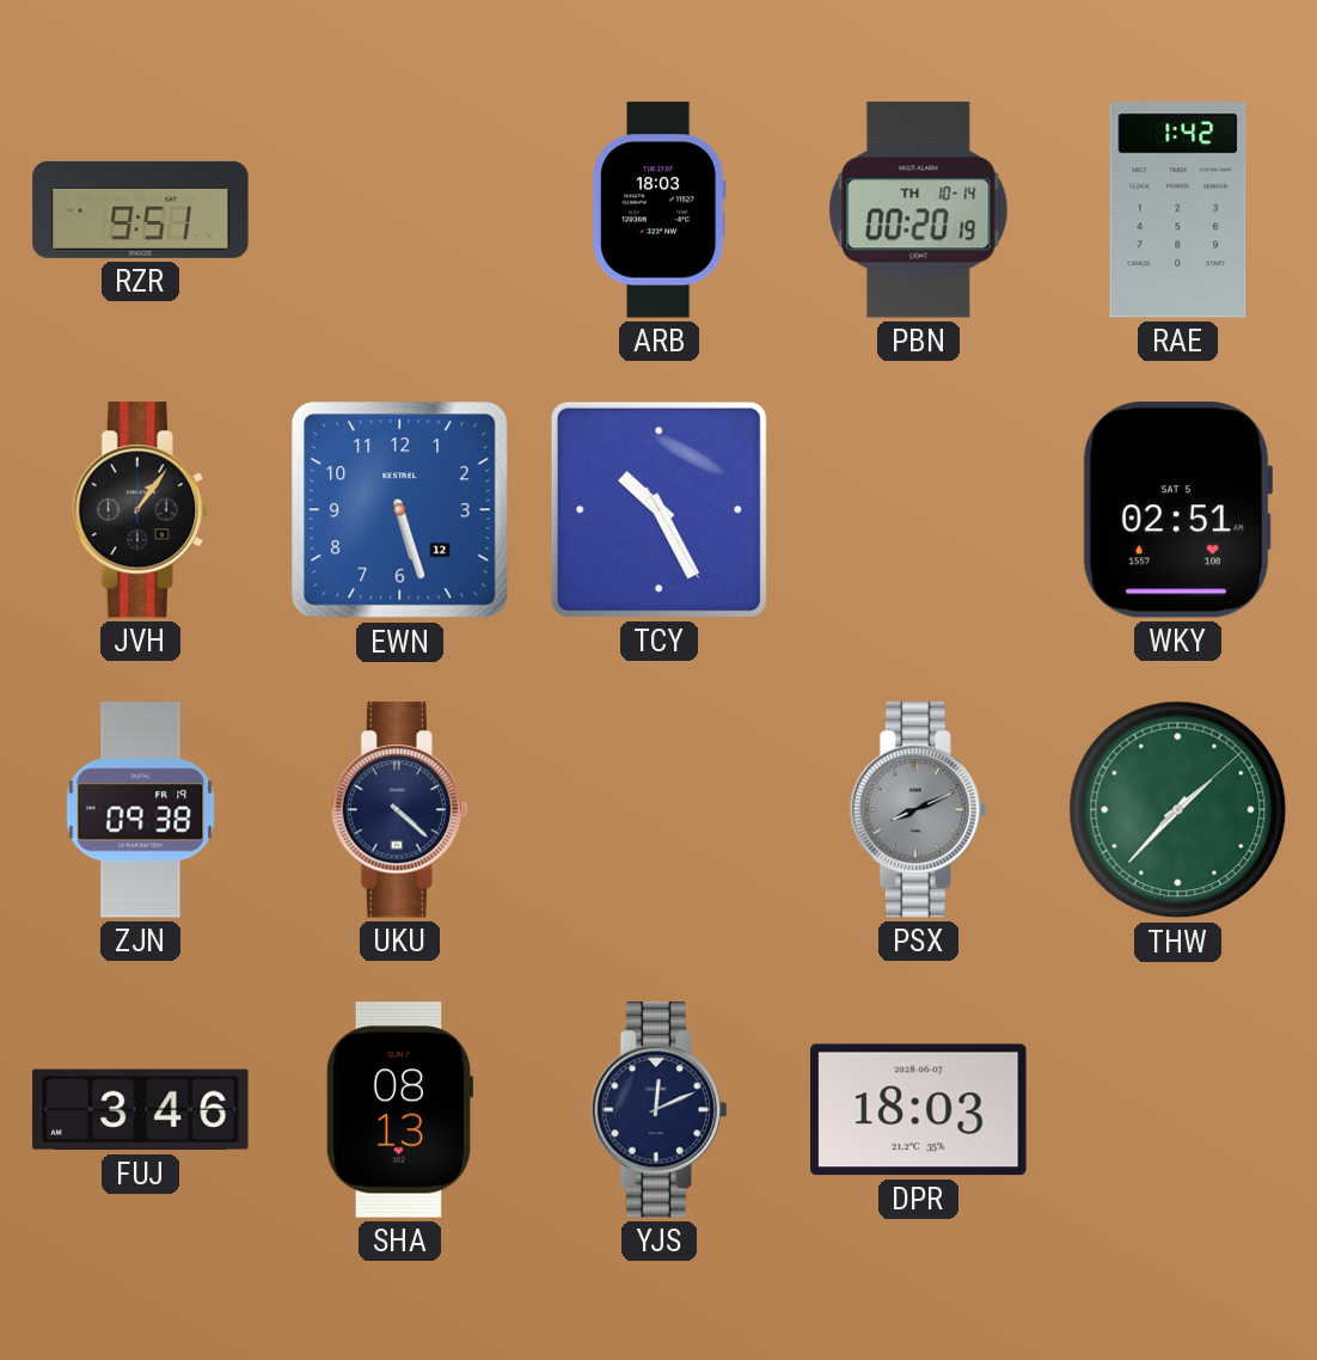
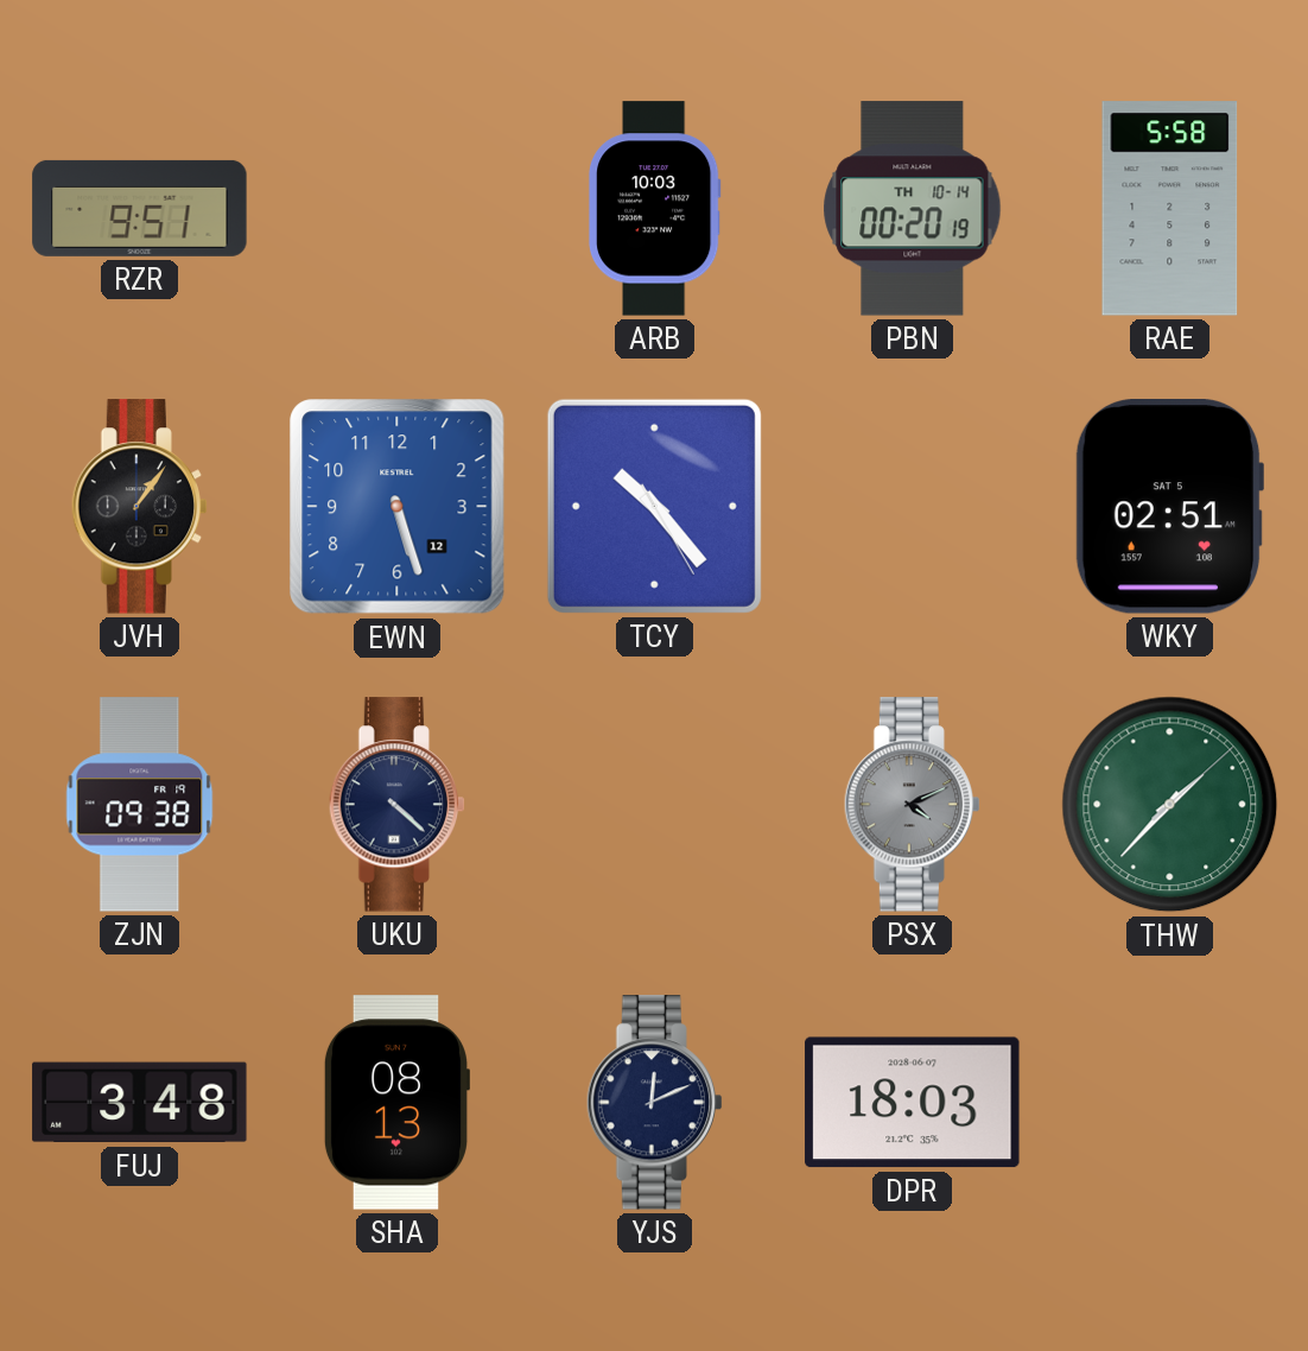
ARB: 18:03 -> 10:03
RAE: 1:42 -> 5:58
TCY: 10:25 -> 10:23
PSX: 8:11 -> 4:11
FUJ: 3:46 -> 3:48
